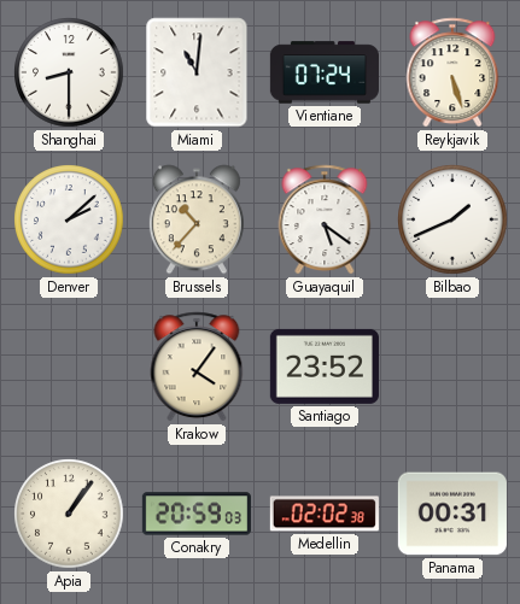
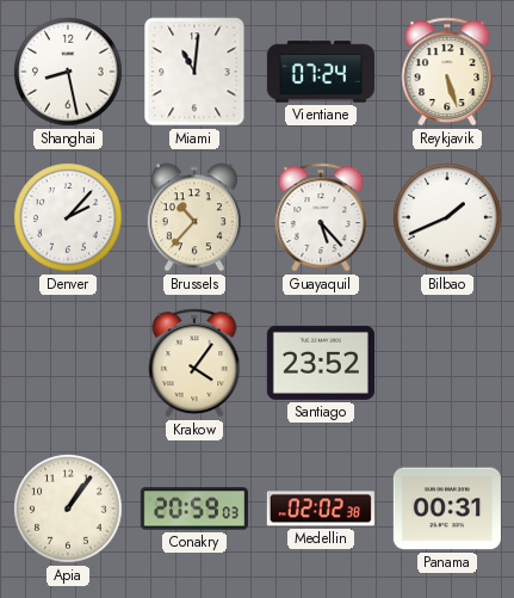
Shanghai: 8:30 -> 8:28
Denver: 2:08 -> 2:07
Guayaquil: 5:21 -> 5:23
